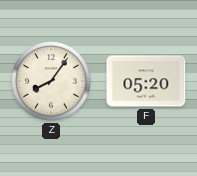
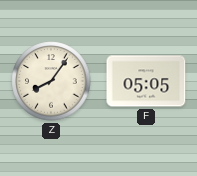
F: 05:20 -> 05:05
